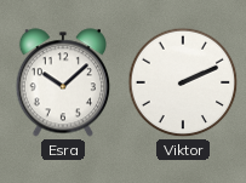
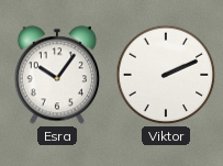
Esra: 10:08 -> 10:06
